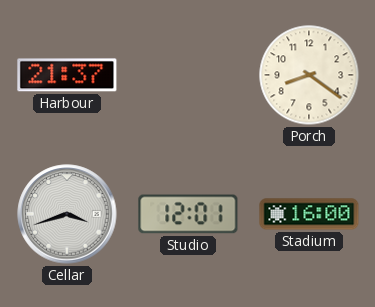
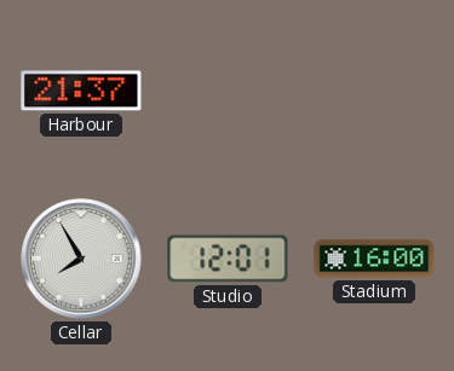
Porch: 8:21 -> none
Cellar: 3:42 -> 7:55
